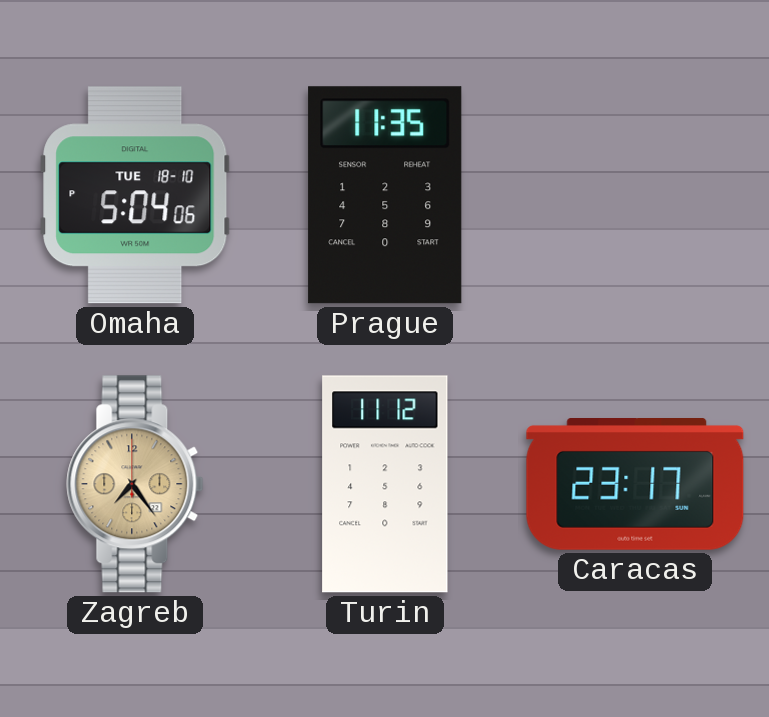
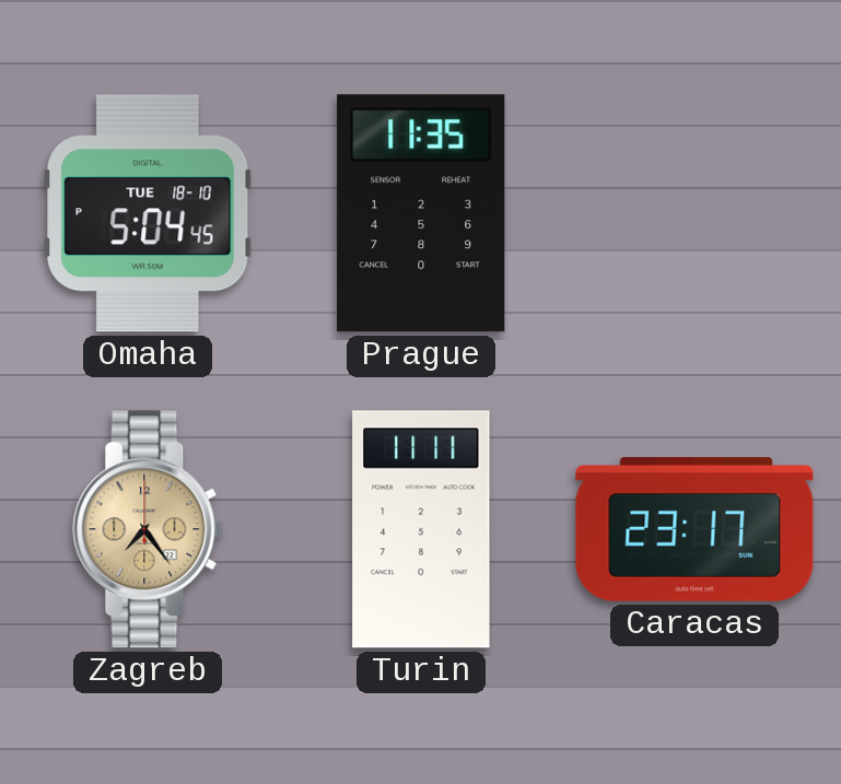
Omaha: 5:04:06 PM -> 5:04:45 PM
Turin: 11:12 -> 11:11
